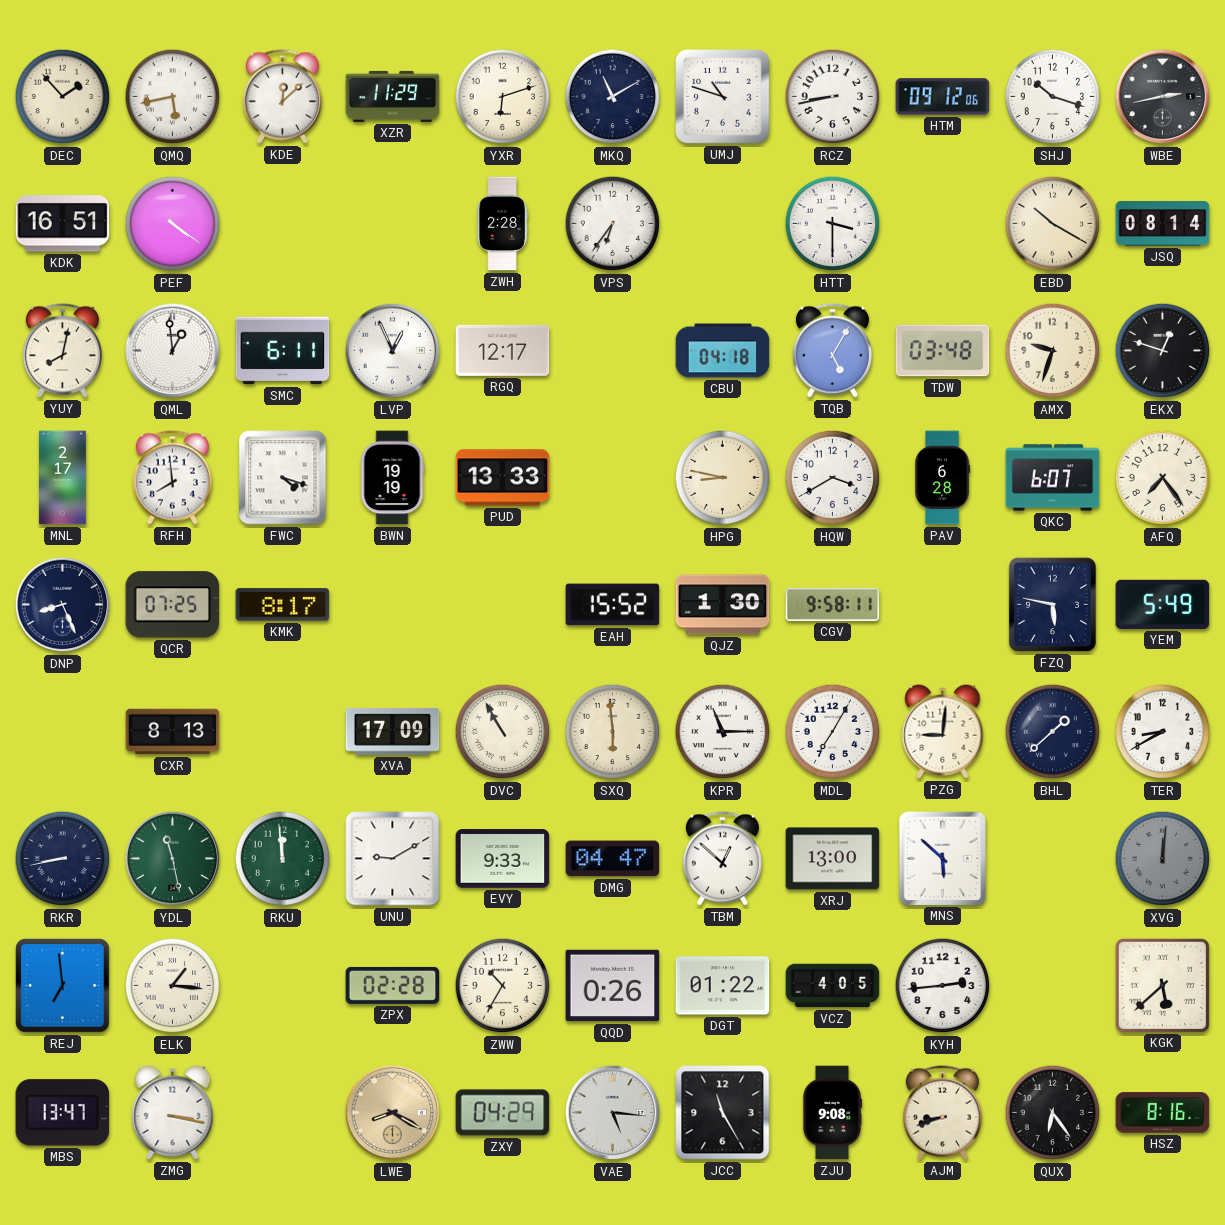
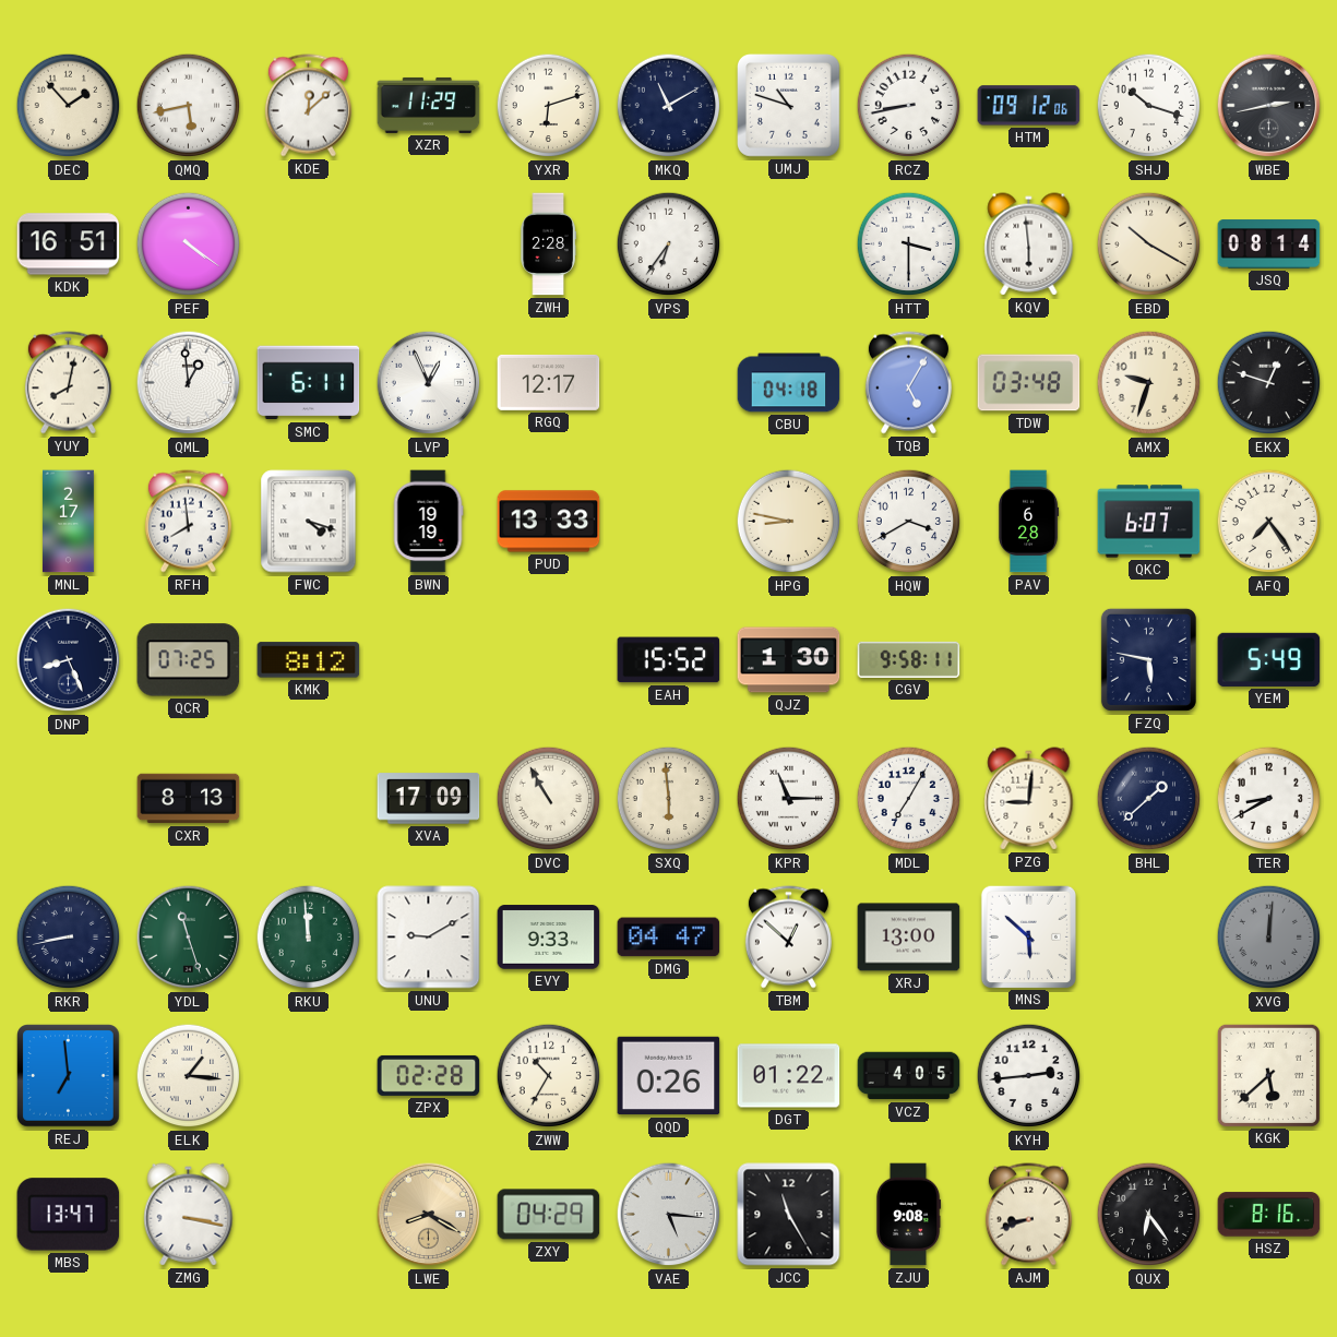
KQV: none -> 5:59
KMK: 8:17 -> 8:12
YDL: 11:28 -> 11:27
